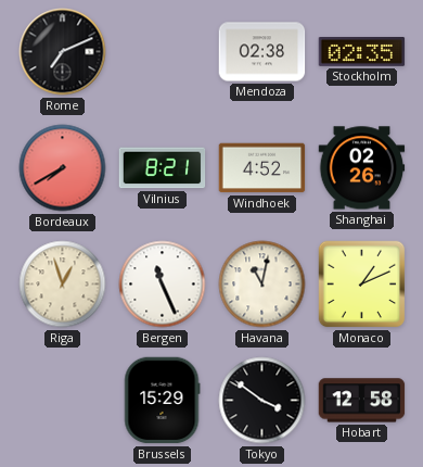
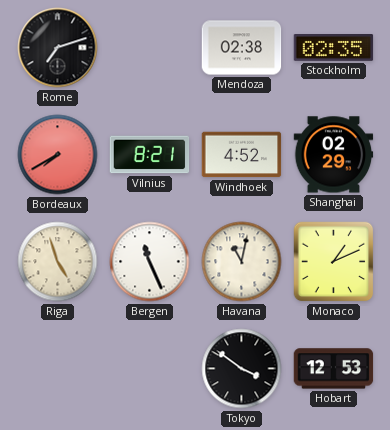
Rome: 7:11 -> 7:12
Shanghai: 02:26 -> 02:29
Riga: 12:57 -> 4:57
Brussels: 15:29 -> none
Hobart: 12:58 -> 12:53
